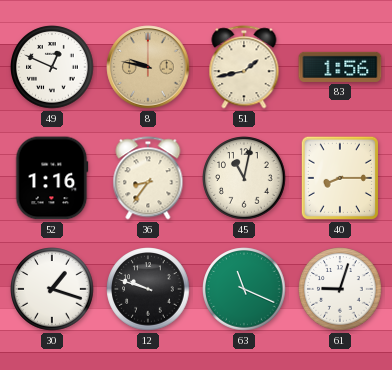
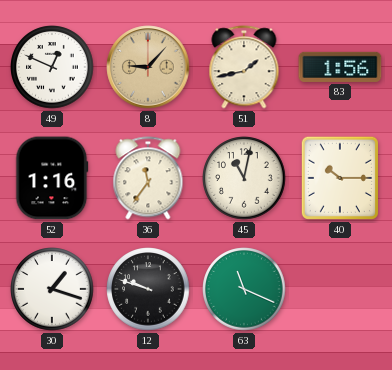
8: 9:47 -> 9:07
36: 8:36 -> 11:36
40: 8:15 -> 10:15
61: 9:03 -> none
